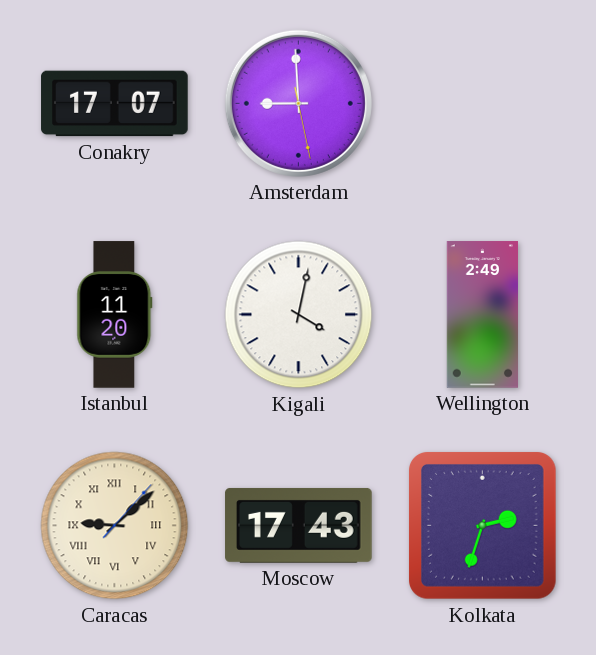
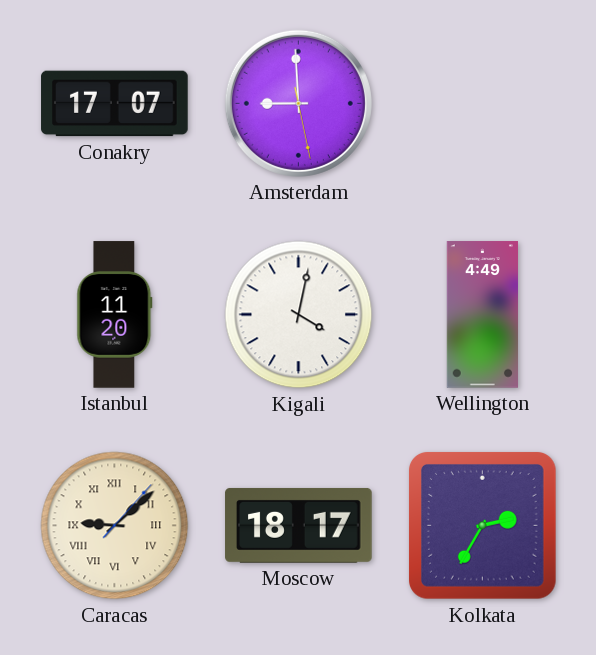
Wellington: 2:49 -> 4:49
Moscow: 17:43 -> 18:17
Kolkata: 2:33 -> 2:35
